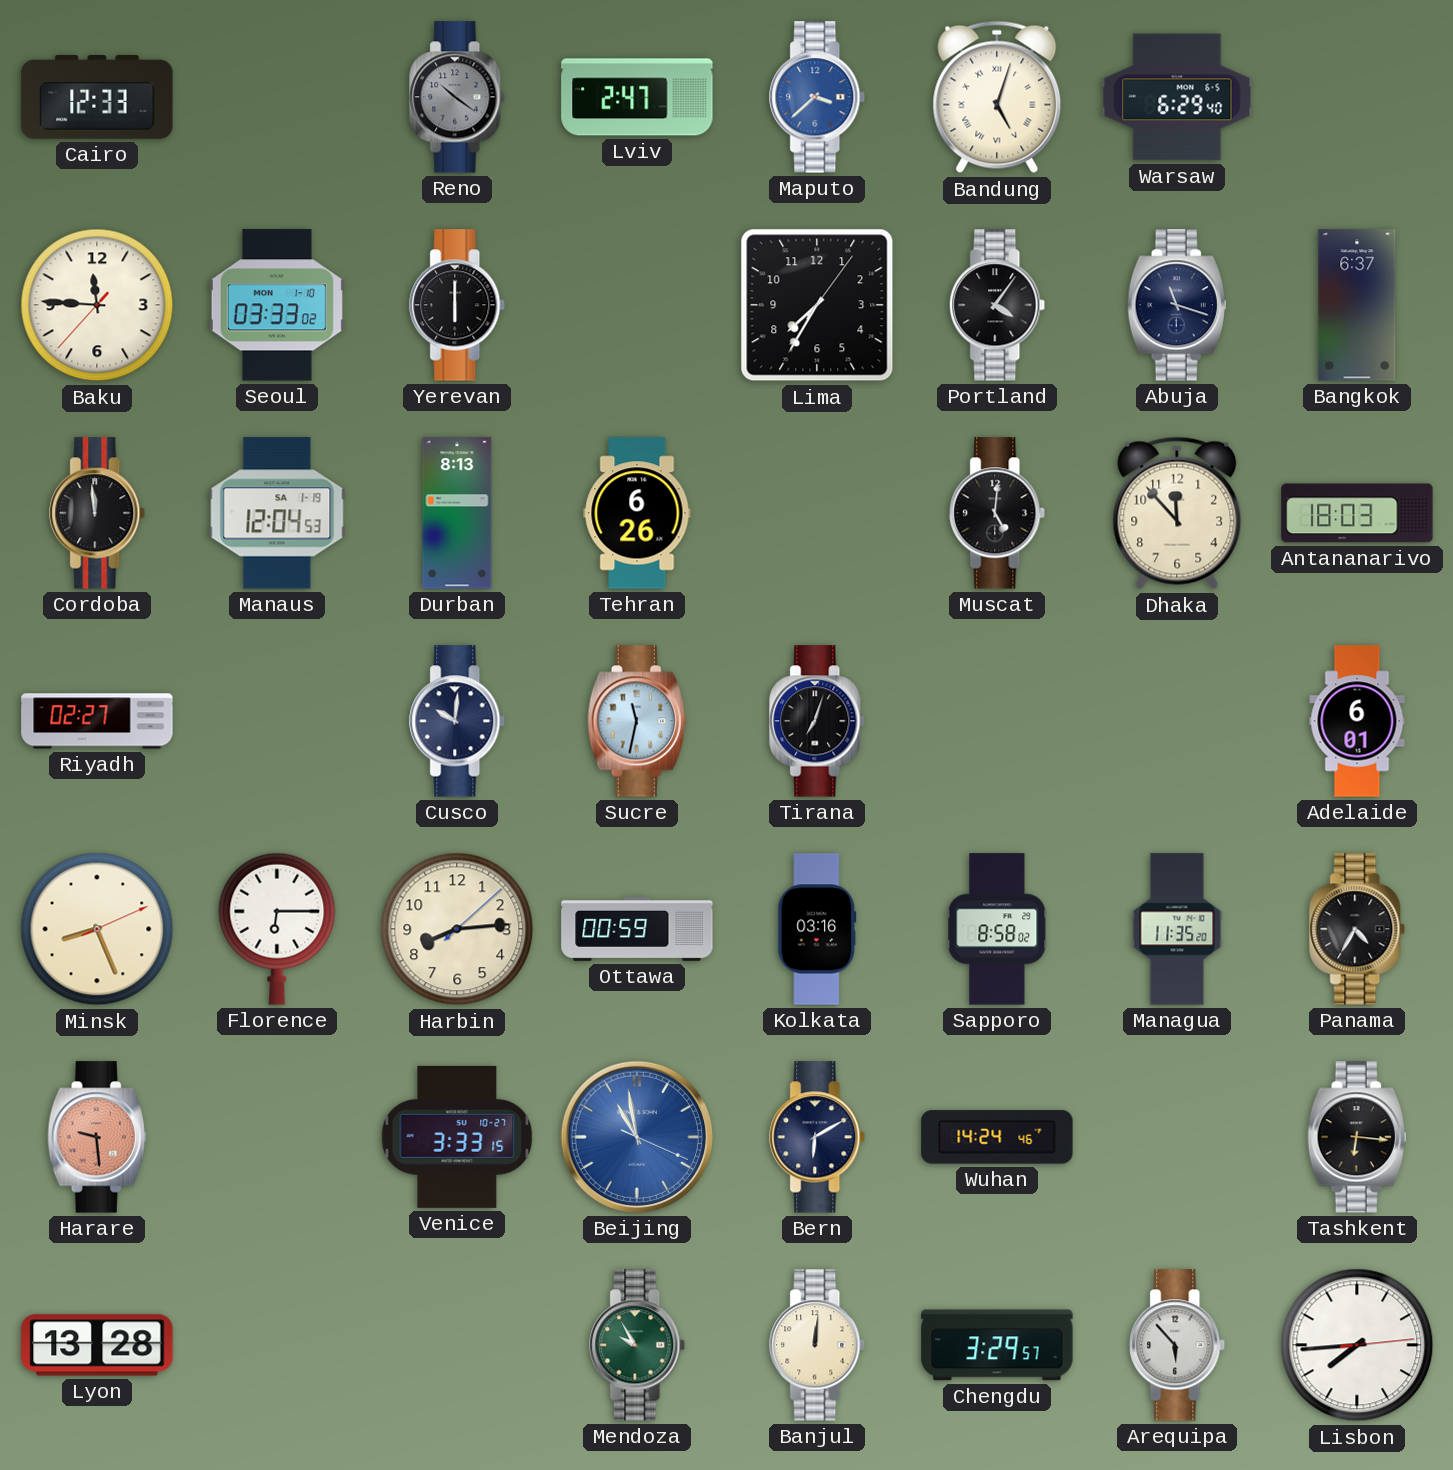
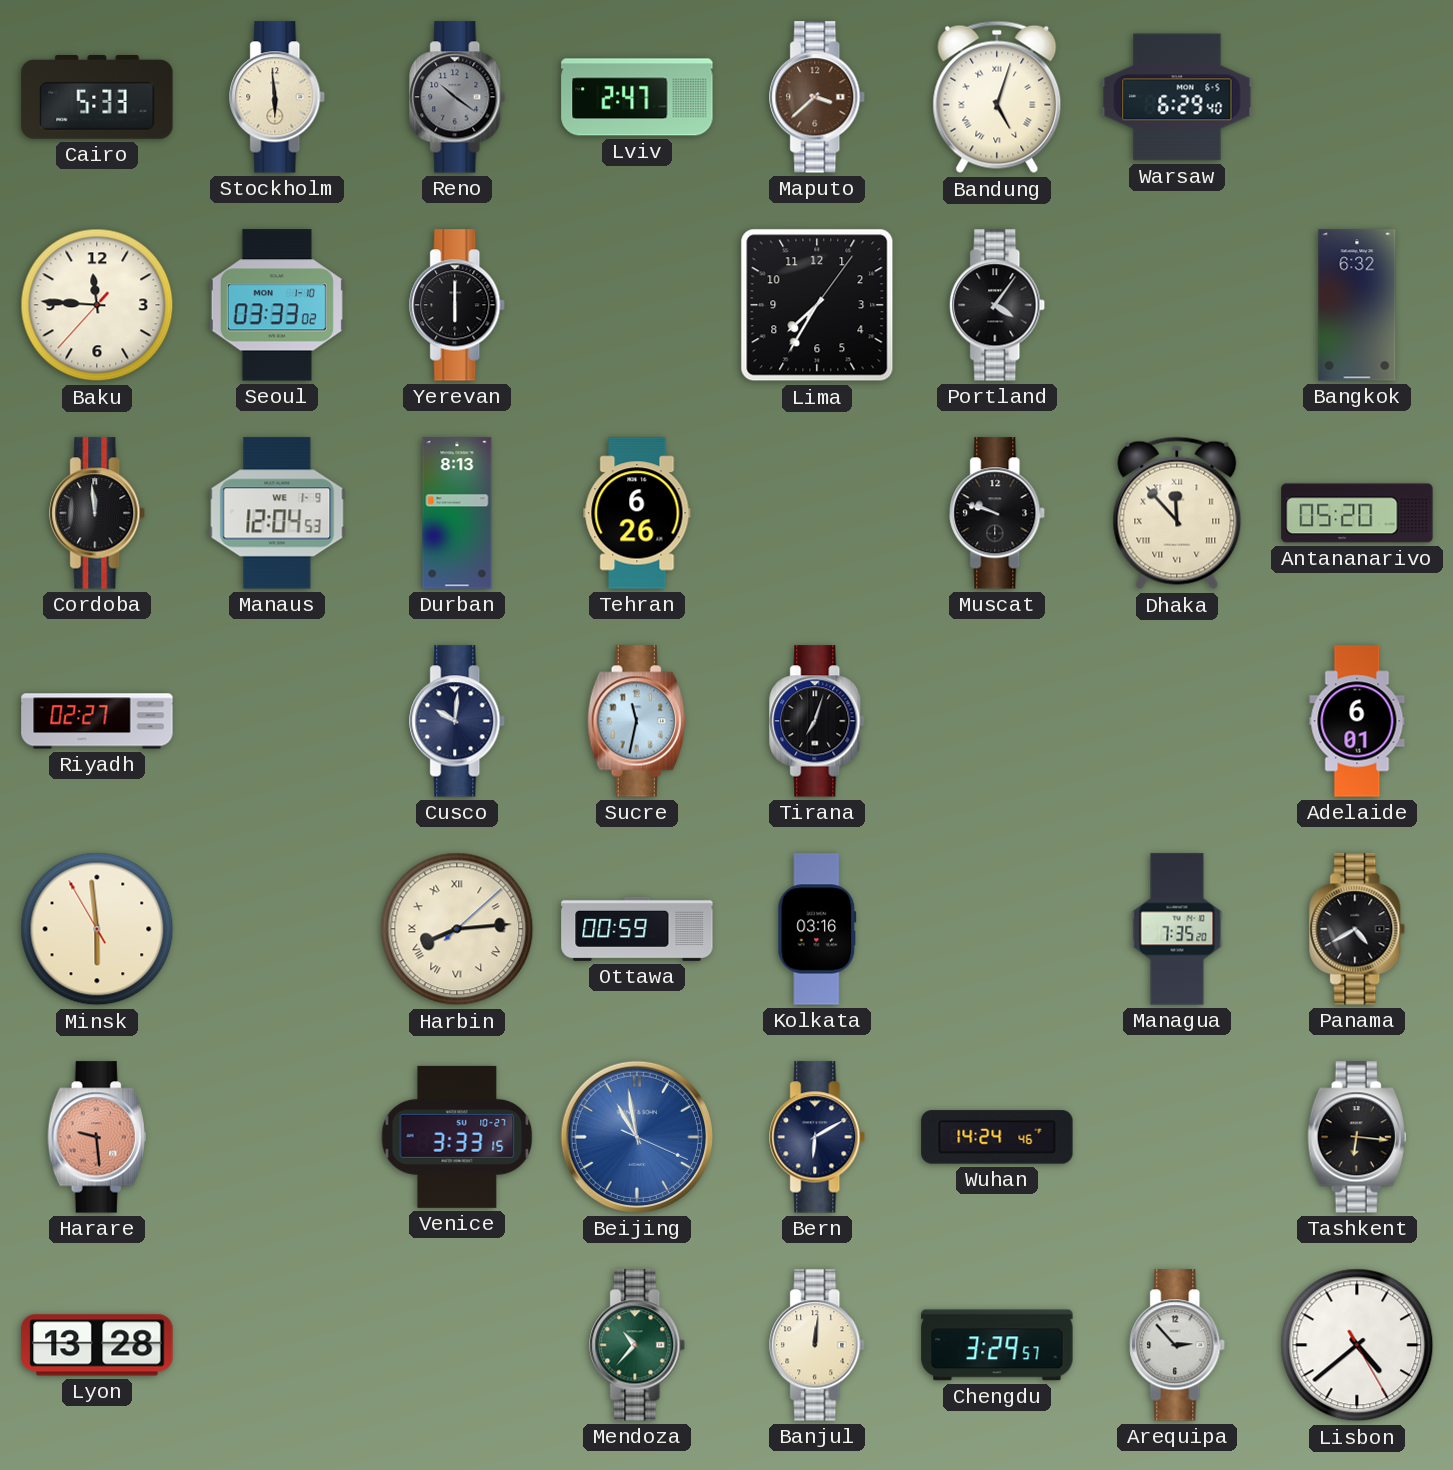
Cairo: 12:33 -> 5:33
Stockholm: none -> 5:59
Maputo dial: blue -> brown
Abuja: 11:18 -> none
Bangkok: 6:37 -> 6:32
Manaus date: SA 1-19 -> WE 1-9
Muscat: 5:01 -> 9:48
Dhaka numerals: Arabic -> Roman
Antananarivo: 18:03 -> 05:20
Minsk: 8:26 -> 5:58
Florence: 6:15 -> none
Harbin numerals: Arabic -> Roman
Sapporo: 8:58 -> none
Managua: 11:35 -> 7:35
Panama: 4:35 -> 4:40
Mendoza: 9:55 -> 10:37
Arequipa: 5:53 -> 2:53
Lisbon: 7:44 -> 4:38
